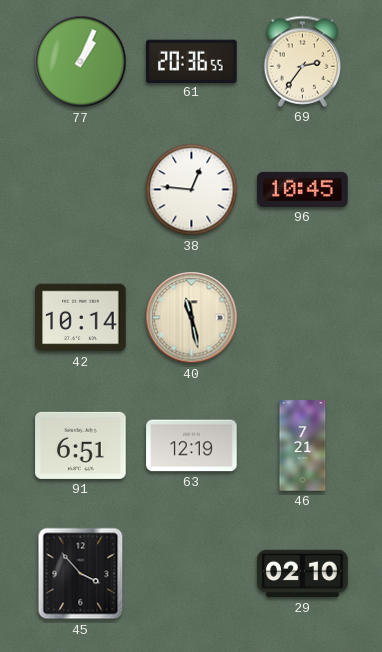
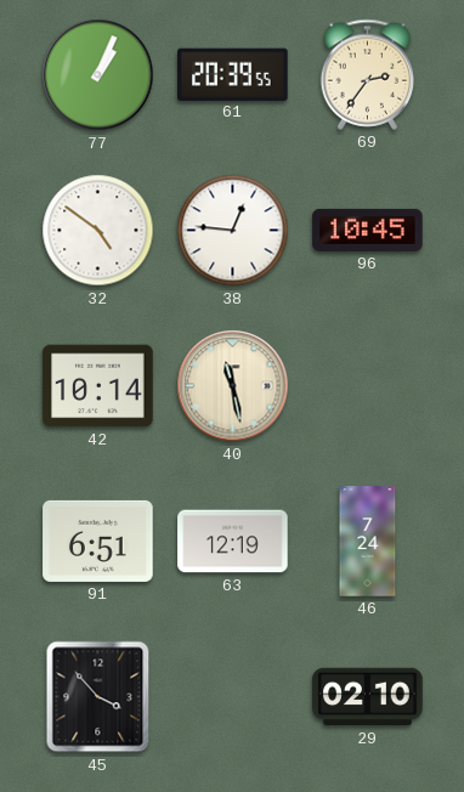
61: 20:36 -> 20:39
32: none -> 4:51
46: 7:21 -> 7:24
